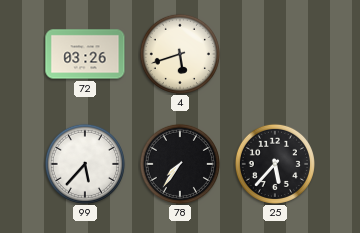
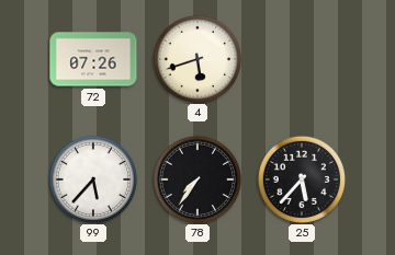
72: 03:26 -> 07:26
